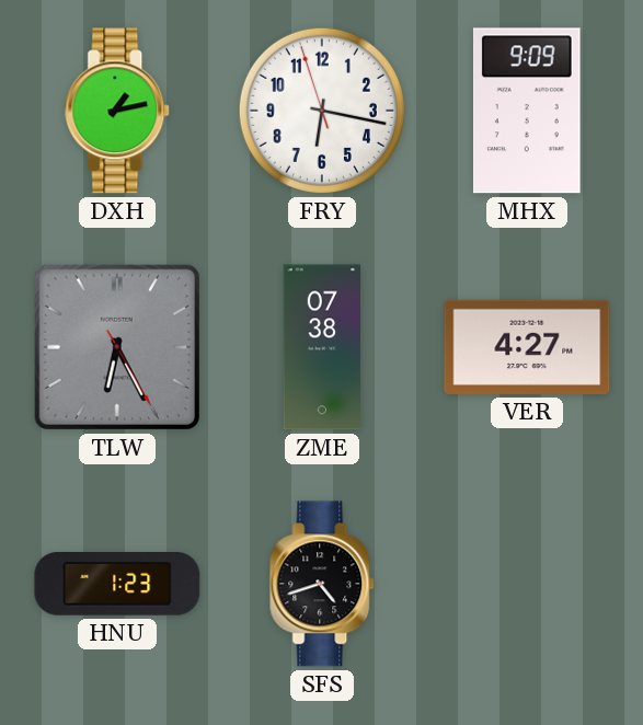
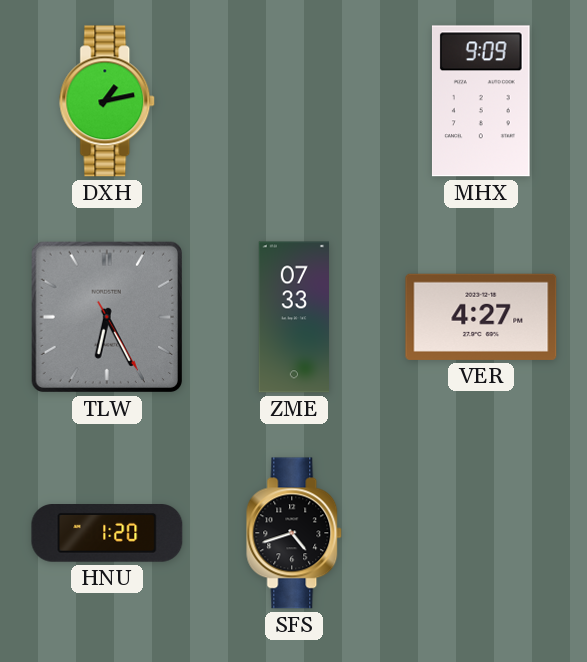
FRY: 6:16 -> none
ZME: 07:38 -> 07:33
HNU: 1:23 -> 1:20
